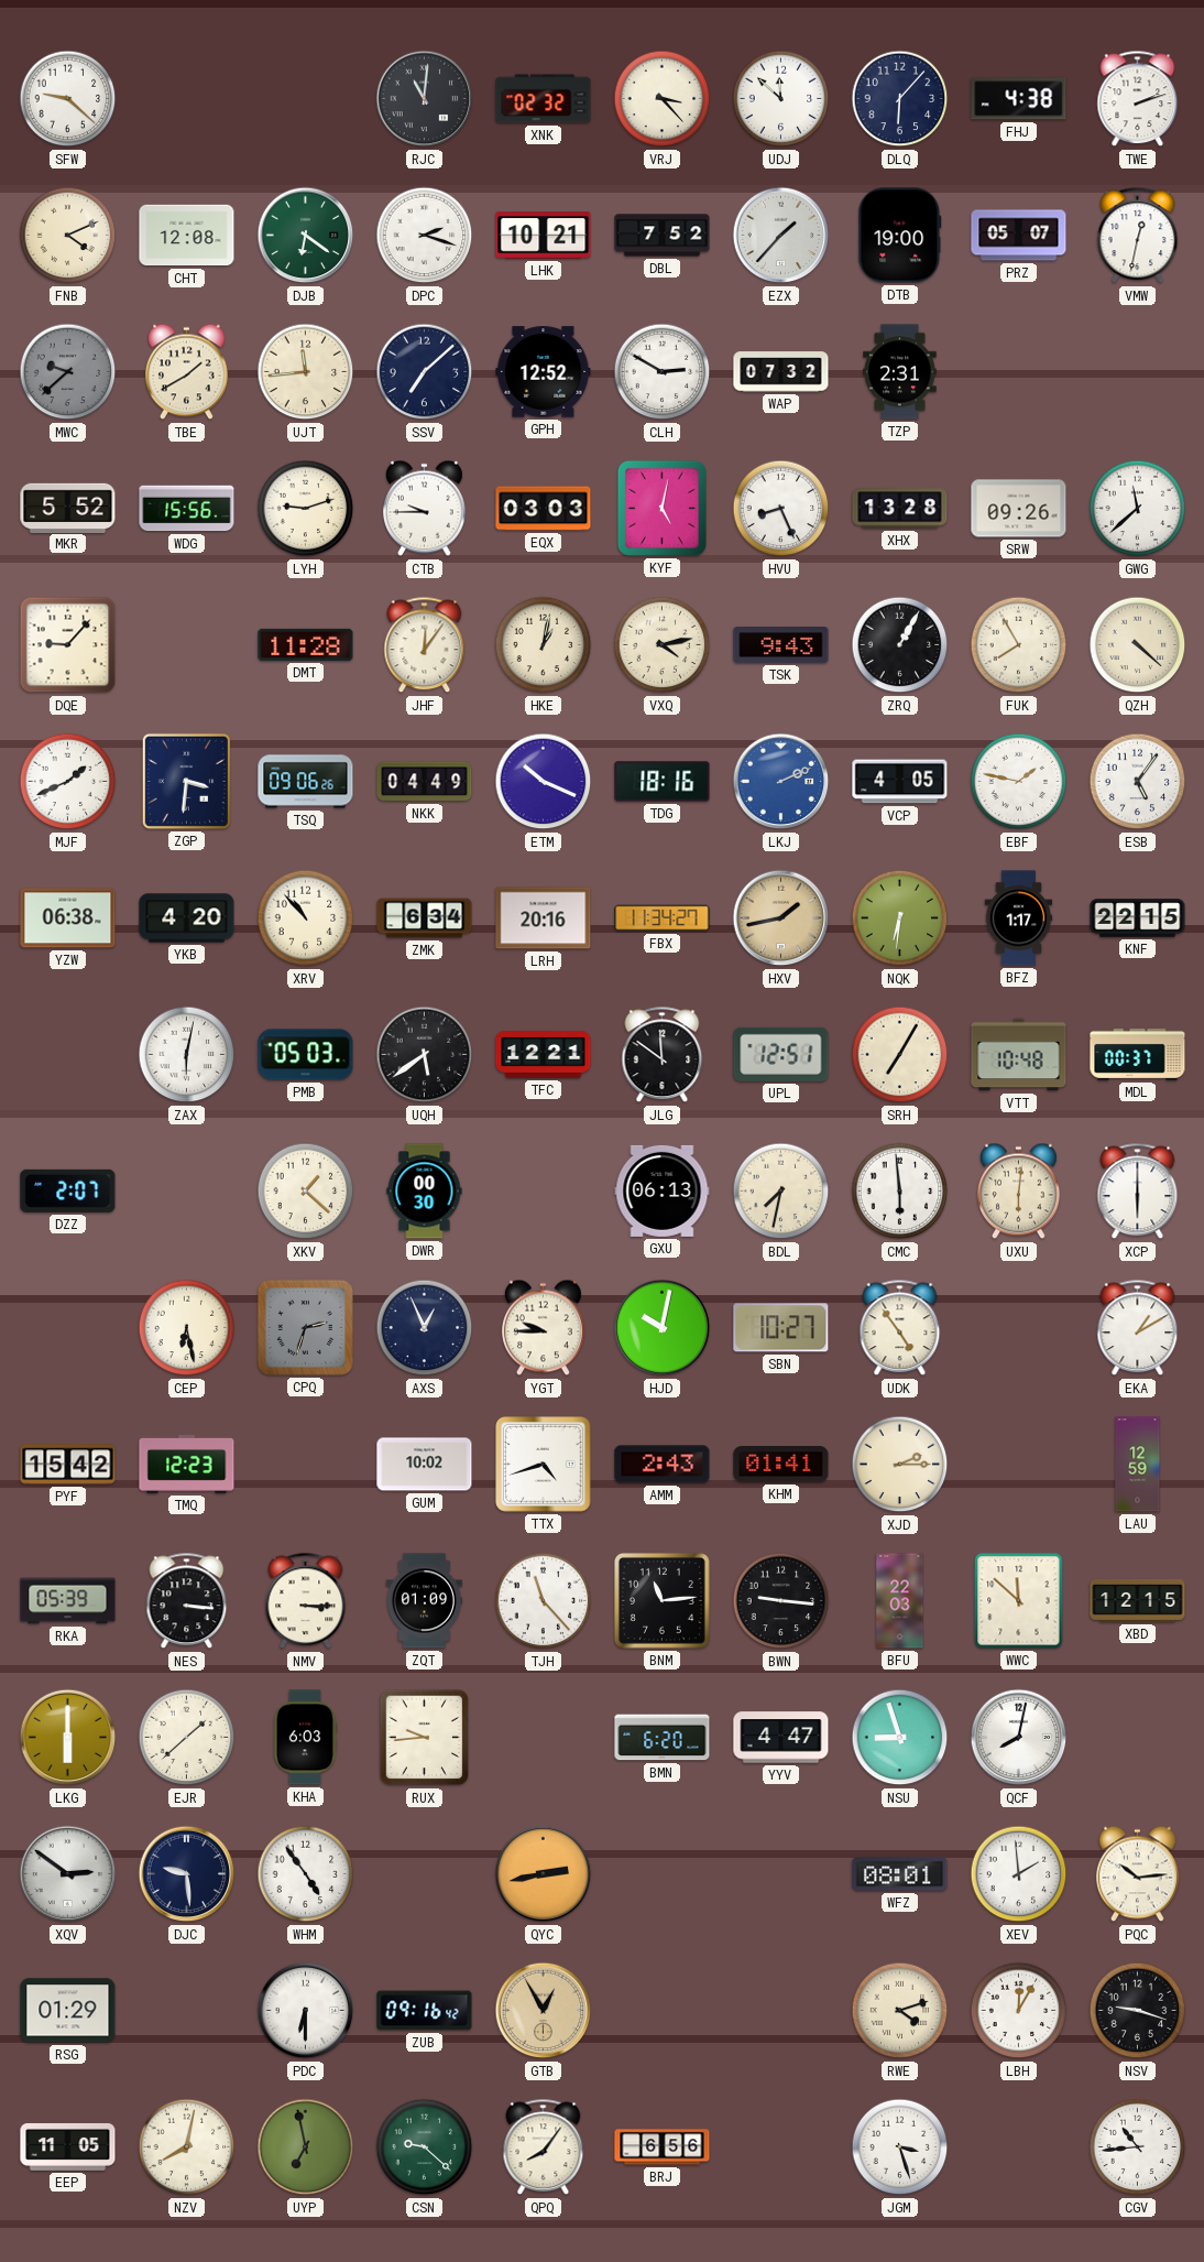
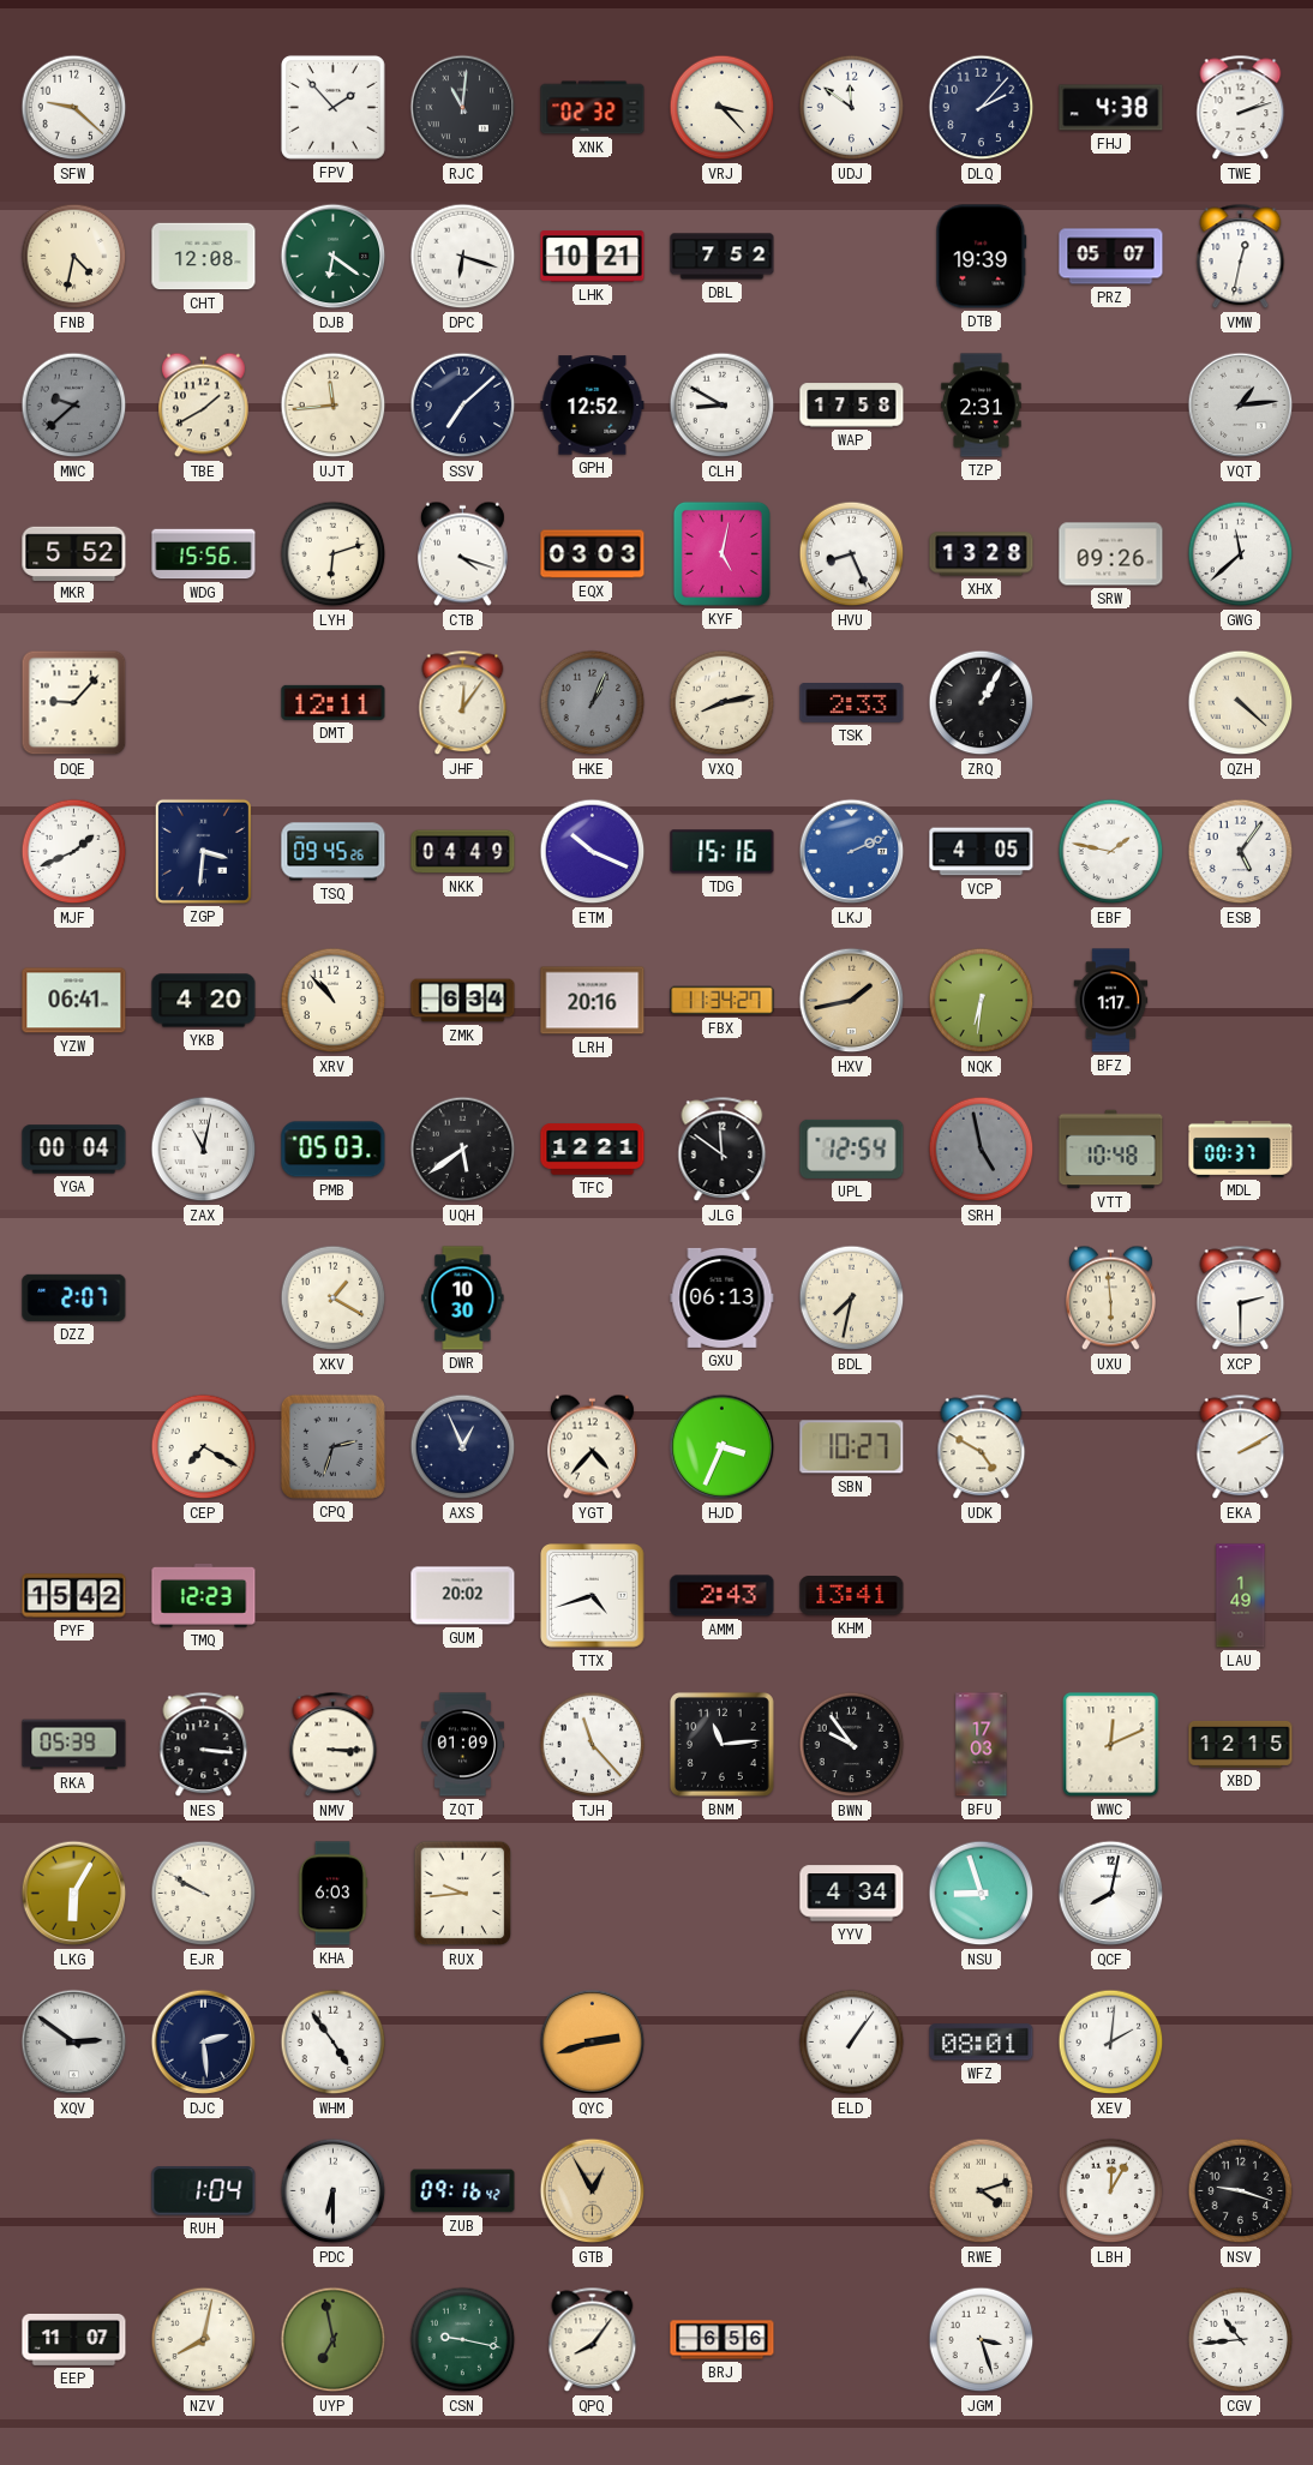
FPV: none -> 1:53
UDJ: 11:52 -> 11:51
DLQ: 6:07 -> 2:07
FNB: 4:11 -> 4:32
DPC: 2:18 -> 6:18
EZX: 1:37 -> none
DTB: 19:00 -> 19:39
CLH: 2:50 -> 8:50
WAP: 07:32 -> 17:58
VQT: none -> 1:14
LYH: 9:12 -> 6:12
CTB: 9:45 -> 4:18
DMT: 11:28 -> 12:11
HKE: 1:02 -> 1:04
HKE dial: cream -> grey
VXQ: 4:13 -> 8:13
TSK: 9:43 -> 2:33
FUK: 7:55 -> none
TSQ: 09:06 -> 09:45
TDG: 18:16 -> 15:16
YZW: 06:38 -> 06:41
KNF: 22:15 -> none
YGA: none -> 00:04
ZAX: 6:02 -> 11:02
UPL: 12:51 -> 12:54
SRH: 7:05 -> 4:58
SRH dial: cream -> grey
XKV: 1:22 -> 1:20
DWR: 00:30 -> 10:30
CMC: 5:59 -> none
UXU: 6:01 -> 5:59
XCP: 6:00 -> 2:30
CEP: 6:28 -> 7:20
YGT: 9:45 -> 4:37
HJD: 10:02 -> 3:34
UDK: 4:54 -> 4:50
EKA: 1:10 -> 2:10
GUM: 10:02 -> 20:02
KHM: 01:41 -> 13:41
XJD: 2:15 -> none
LAU: 12:59 -> 1:49
BWN: 9:16 -> 9:54
BFU: 22:03 -> 17:03
WWC: 11:52 -> 12:11
LKG: 6:00 -> 6:05
EJR: 1:38 -> 9:50
BMN: 6:20 -> none
YYV: 4:47 -> 4:34
DJC: 9:29 -> 2:29
QYC: 2:43 -> 2:42
ELD: none -> 1:06
XEV: 1:59 -> 2:01
PQC: 10:14 -> none
RSG: 01:29 -> none
RUH: none -> 1:04
EEP: 11:05 -> 11:07
CSN: 9:22 -> 9:17
